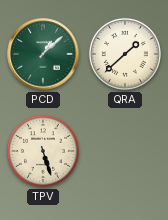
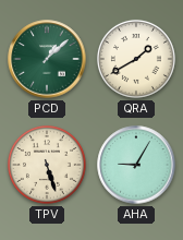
QRA: 1:38 -> 1:40
AHA: none -> 9:05
